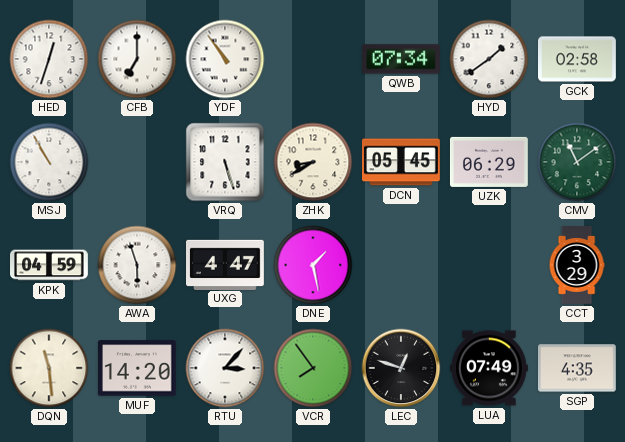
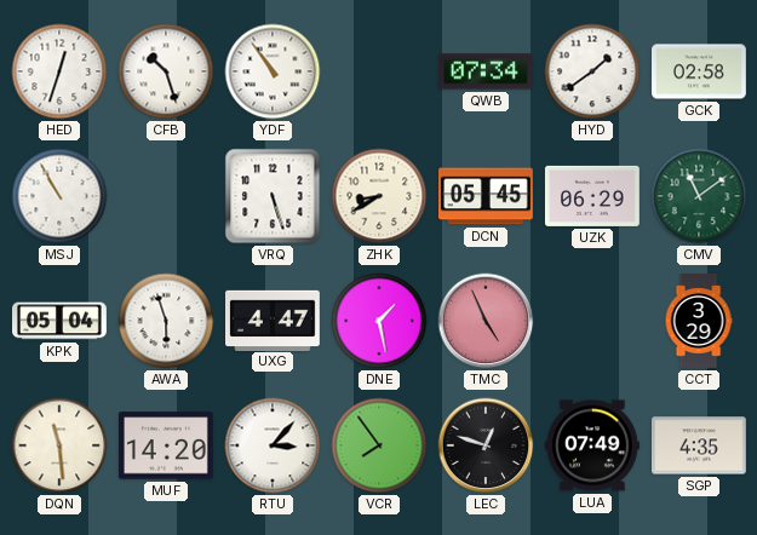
CFB: 7:00 -> 10:27
KPK: 04:59 -> 05:04
TMC: none -> 4:56
